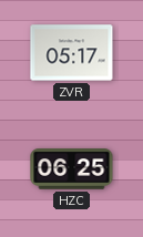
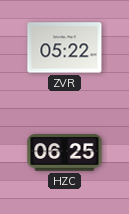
ZVR: 05:17 -> 05:22
